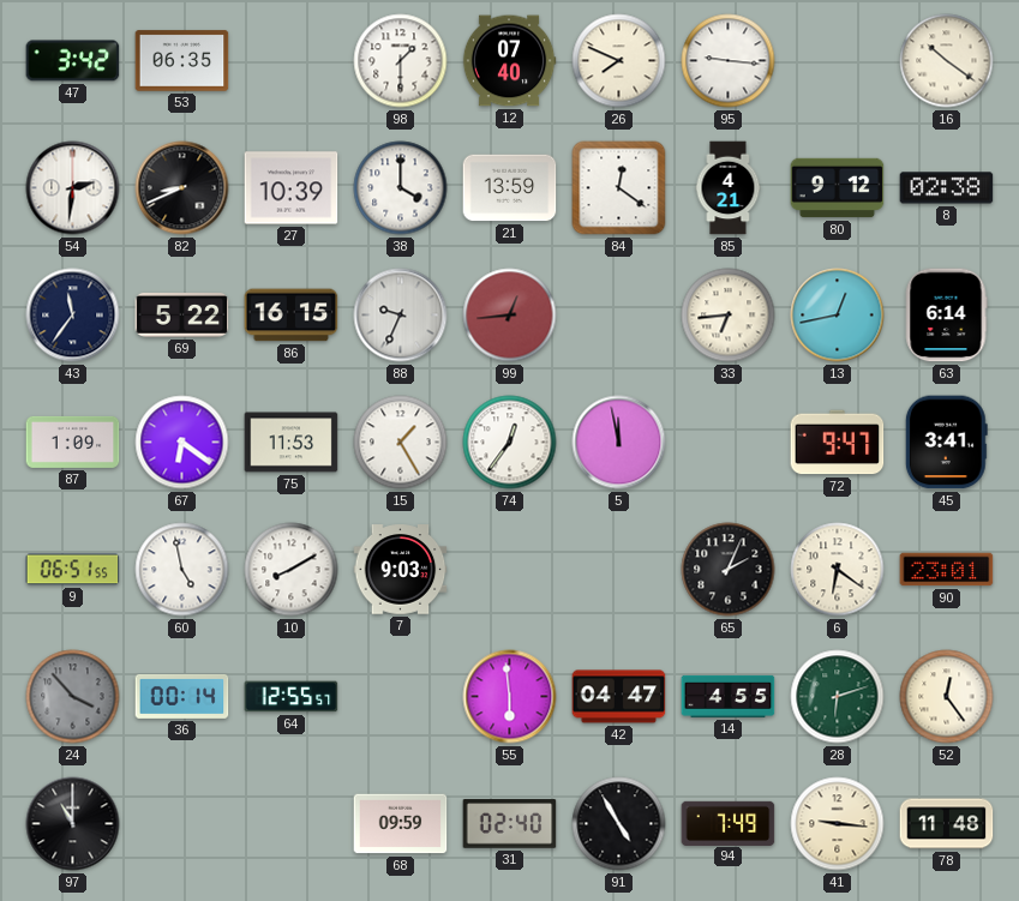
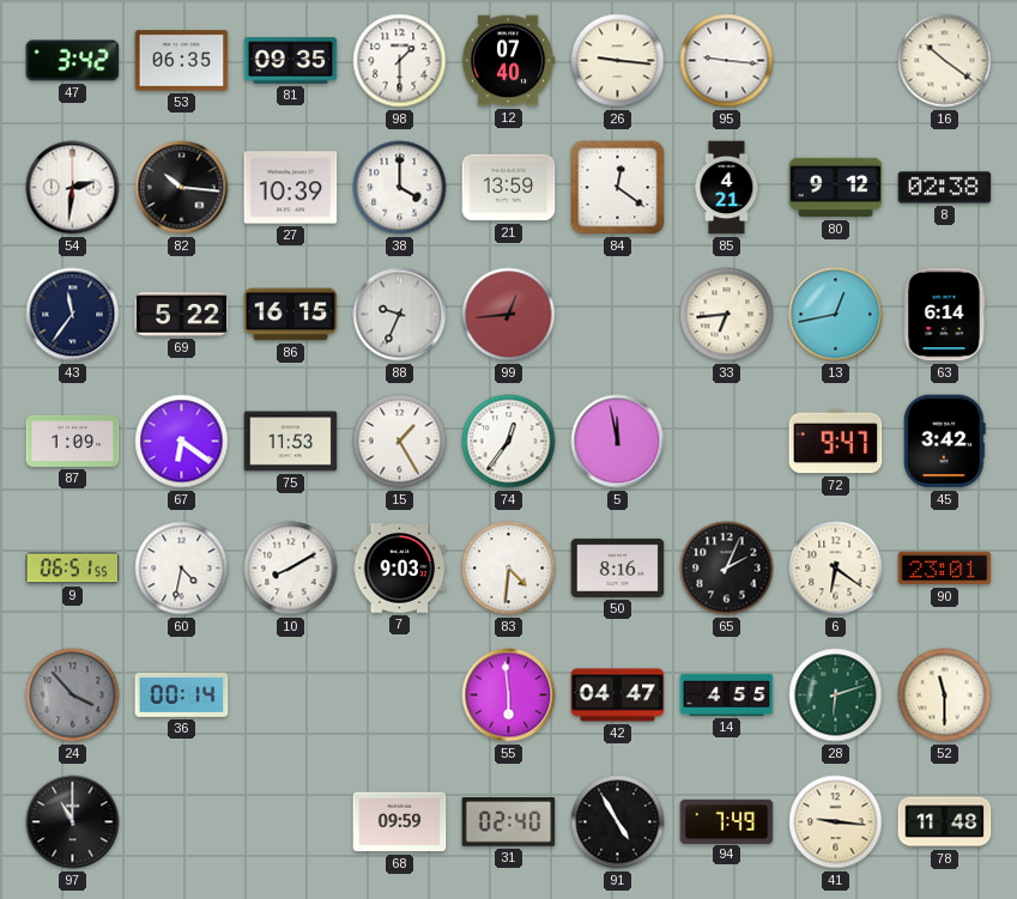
81: none -> 09:35
26: 7:49 -> 9:16
82: 8:41 -> 10:16
45: 3:41 -> 3:42
60: 4:58 -> 4:32
83: none -> 4:31
50: none -> 8:16
64: 12:55 -> none
52: 12:24 -> 11:30
